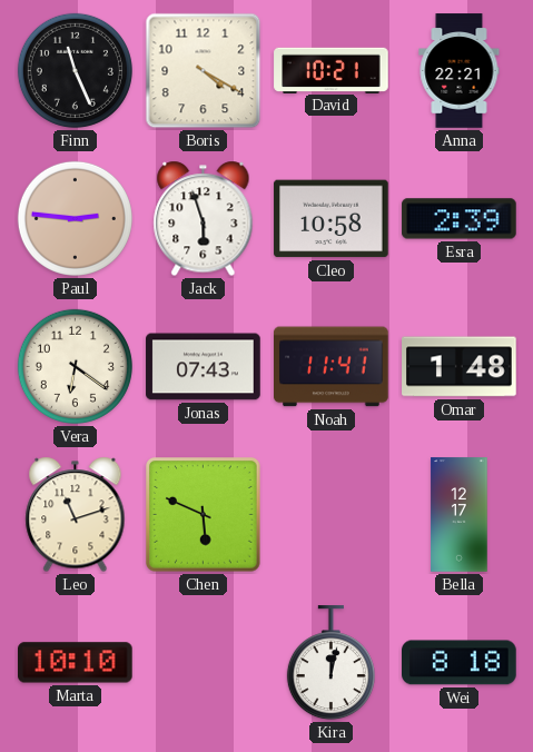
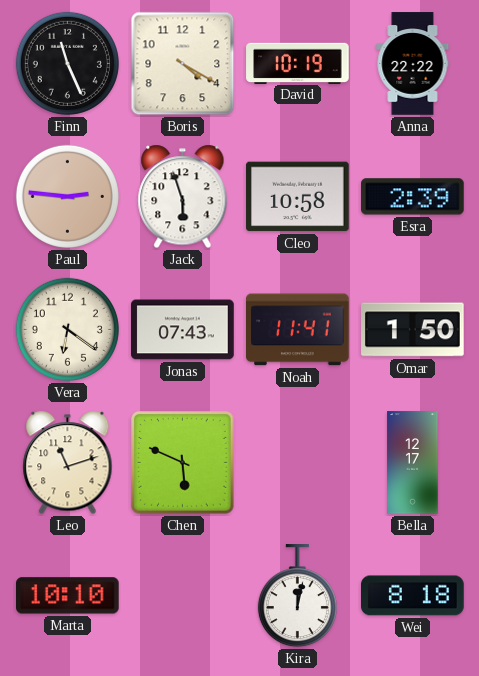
David: 10:21 -> 10:19
Anna: 22:21 -> 22:22
Omar: 1:48 -> 1:50
